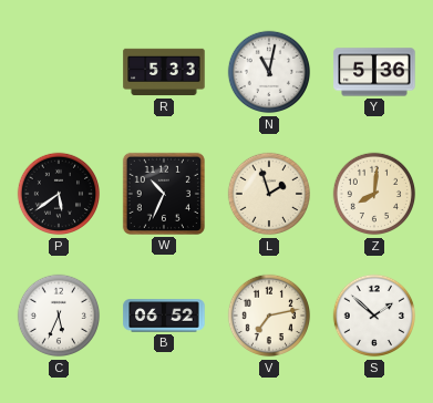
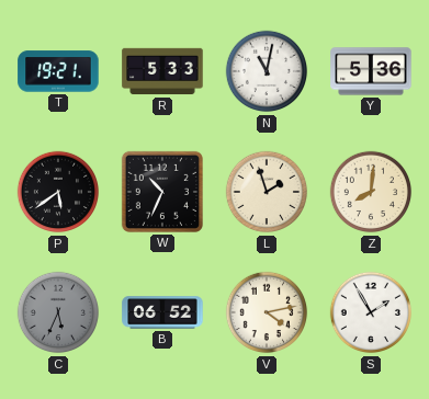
T: none -> 19:21
C dial: white -> grey
V: 7:13 -> 4:13
S: 1:52 -> 1:55
